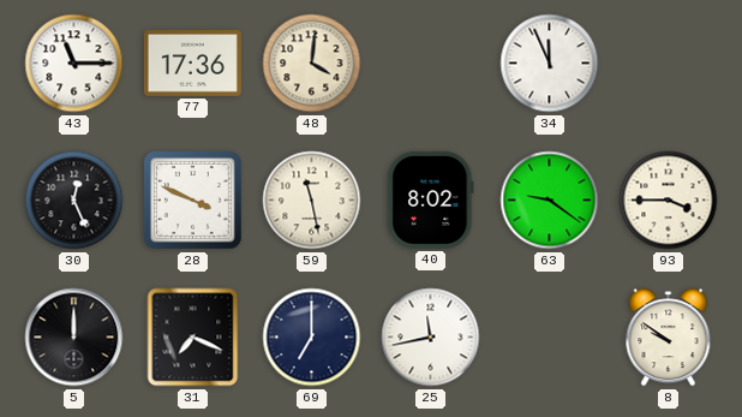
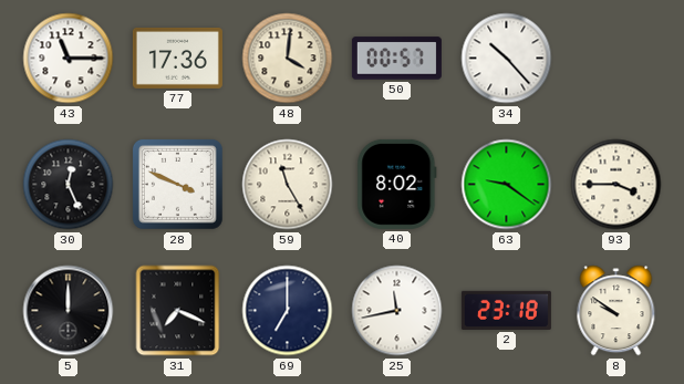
50: none -> 00:57
34: 11:56 -> 10:23
59: 11:28 -> 11:25
2: none -> 23:18
